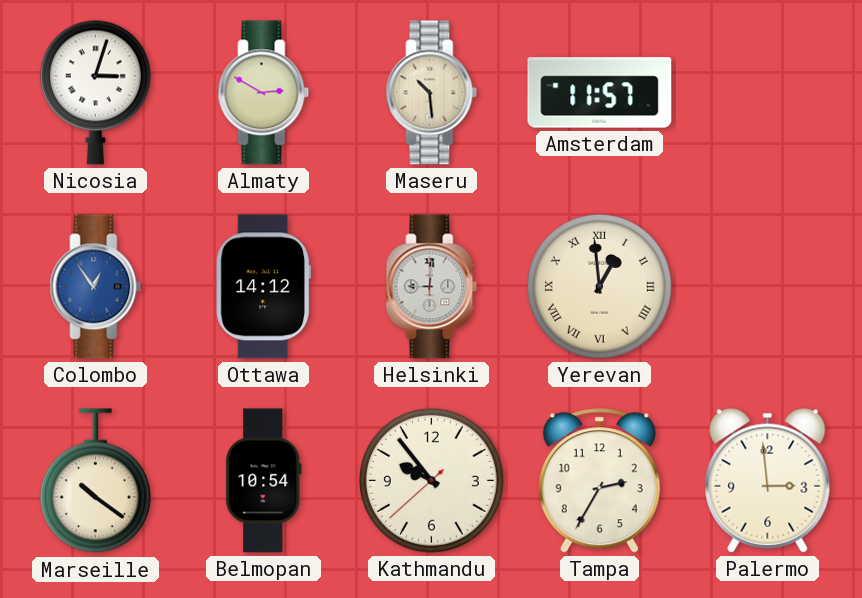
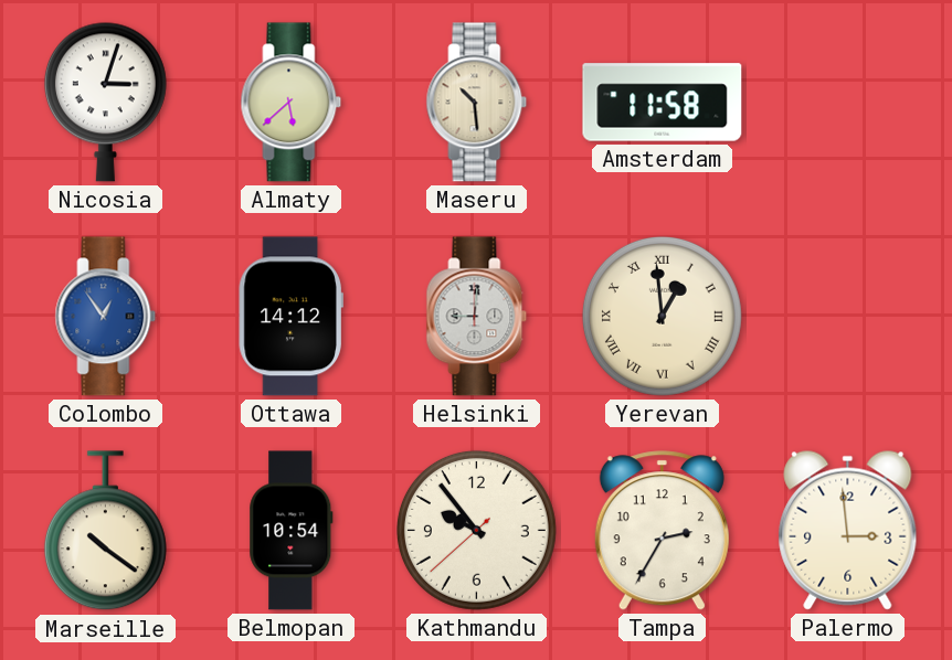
Almaty: 2:50 -> 5:38
Amsterdam: 11:57 -> 11:58
